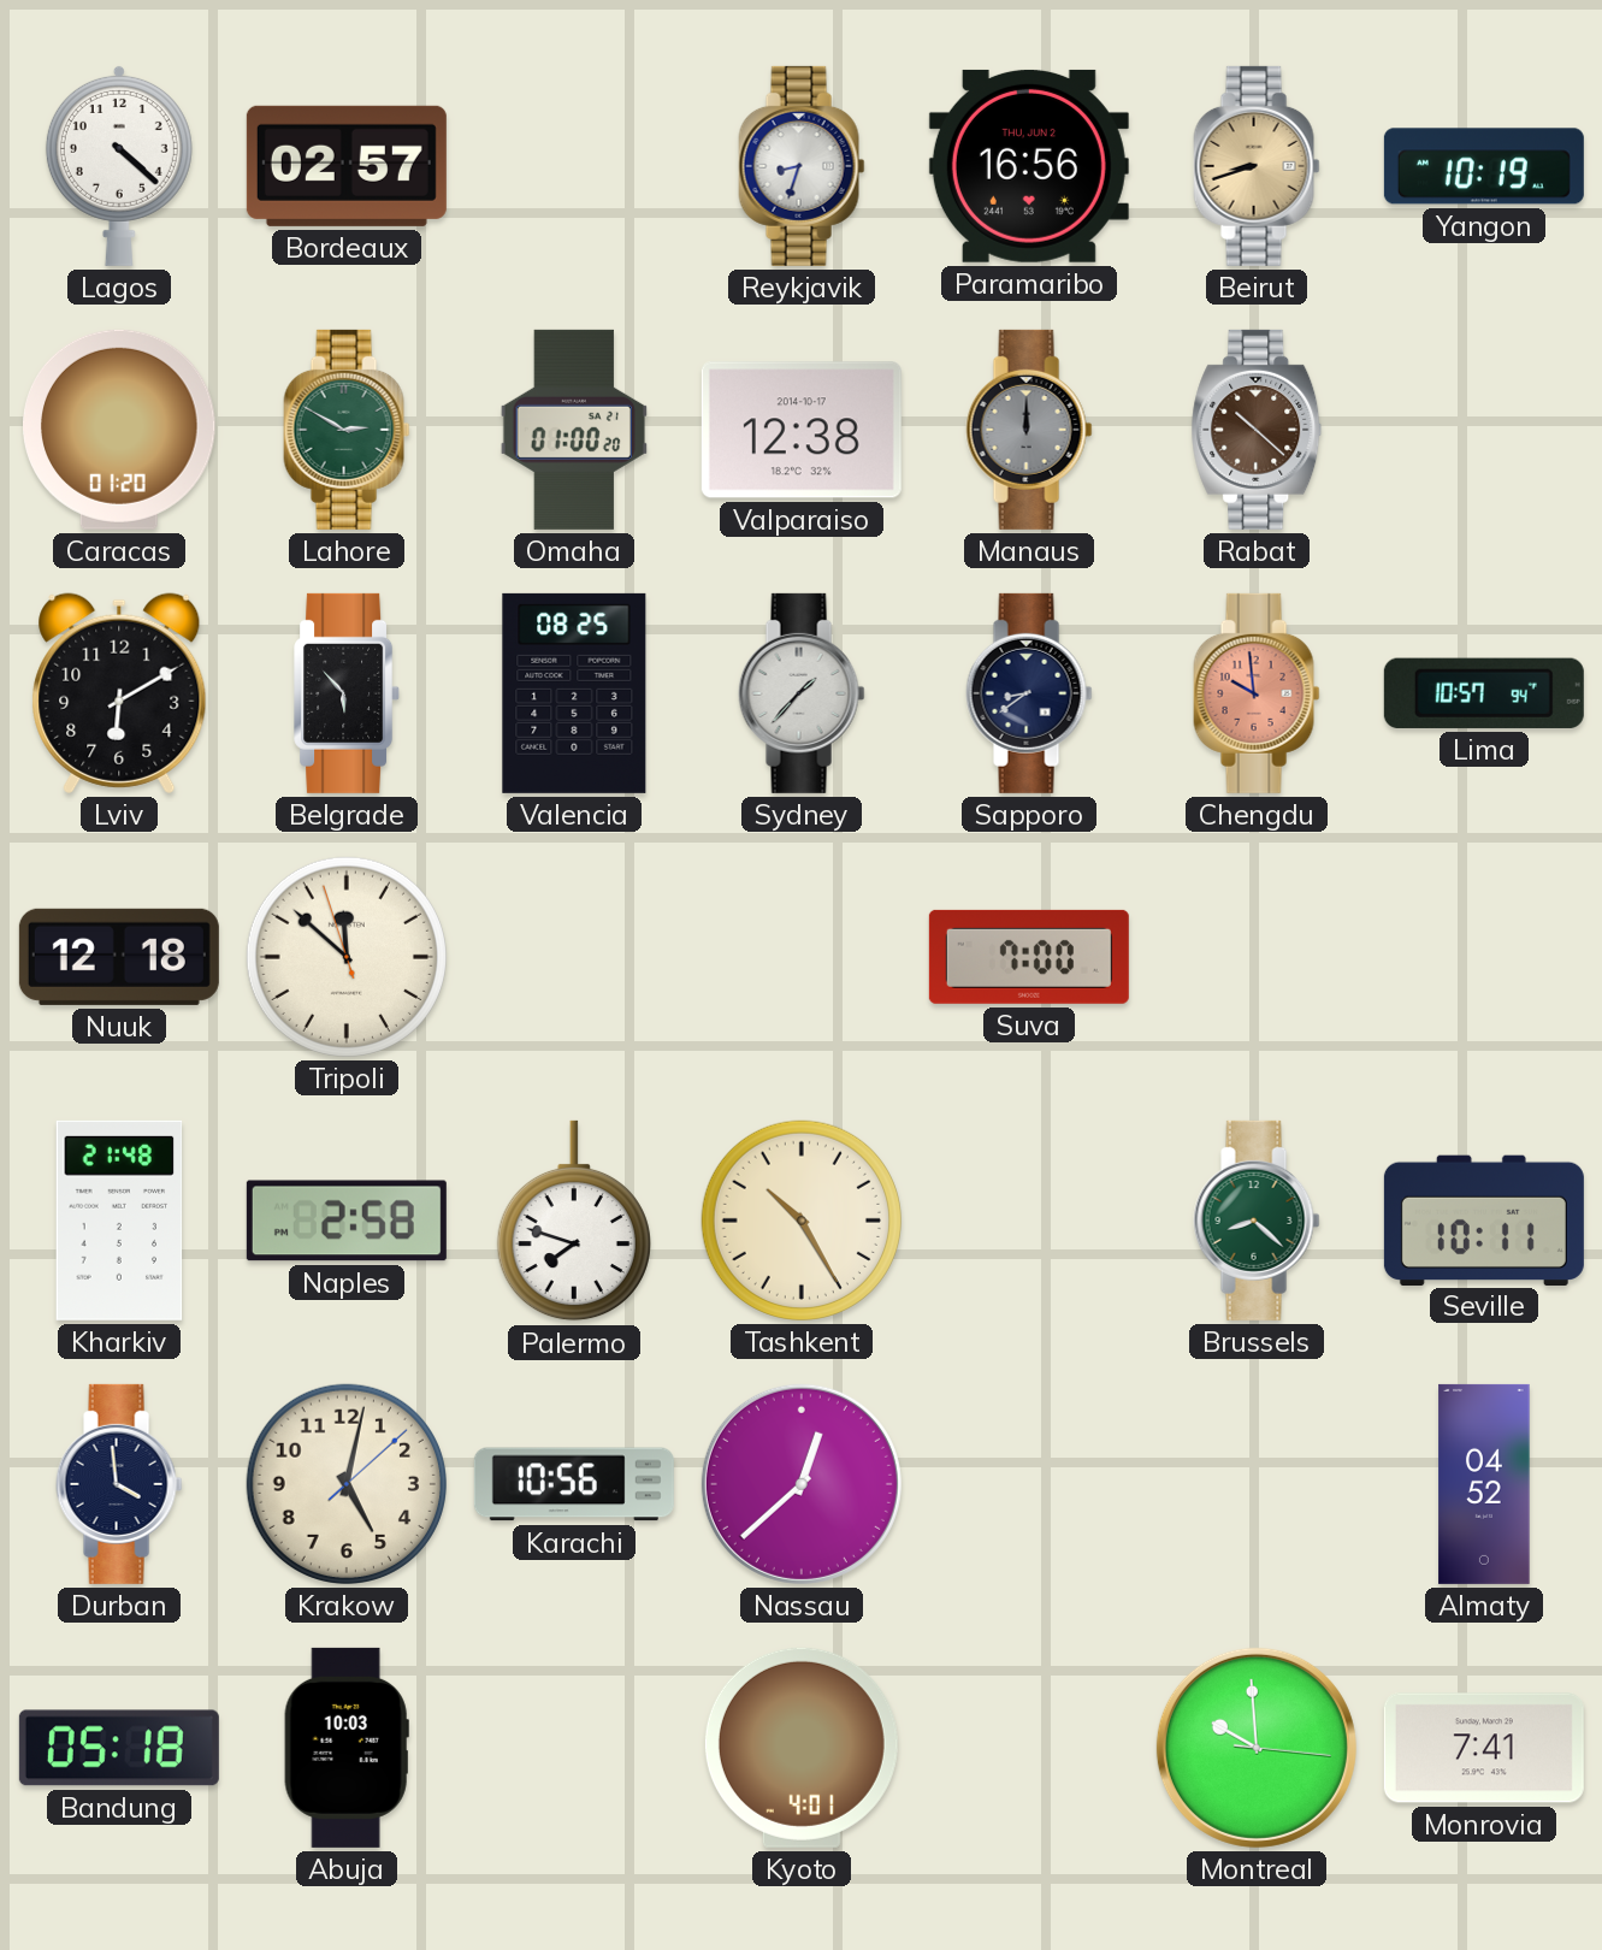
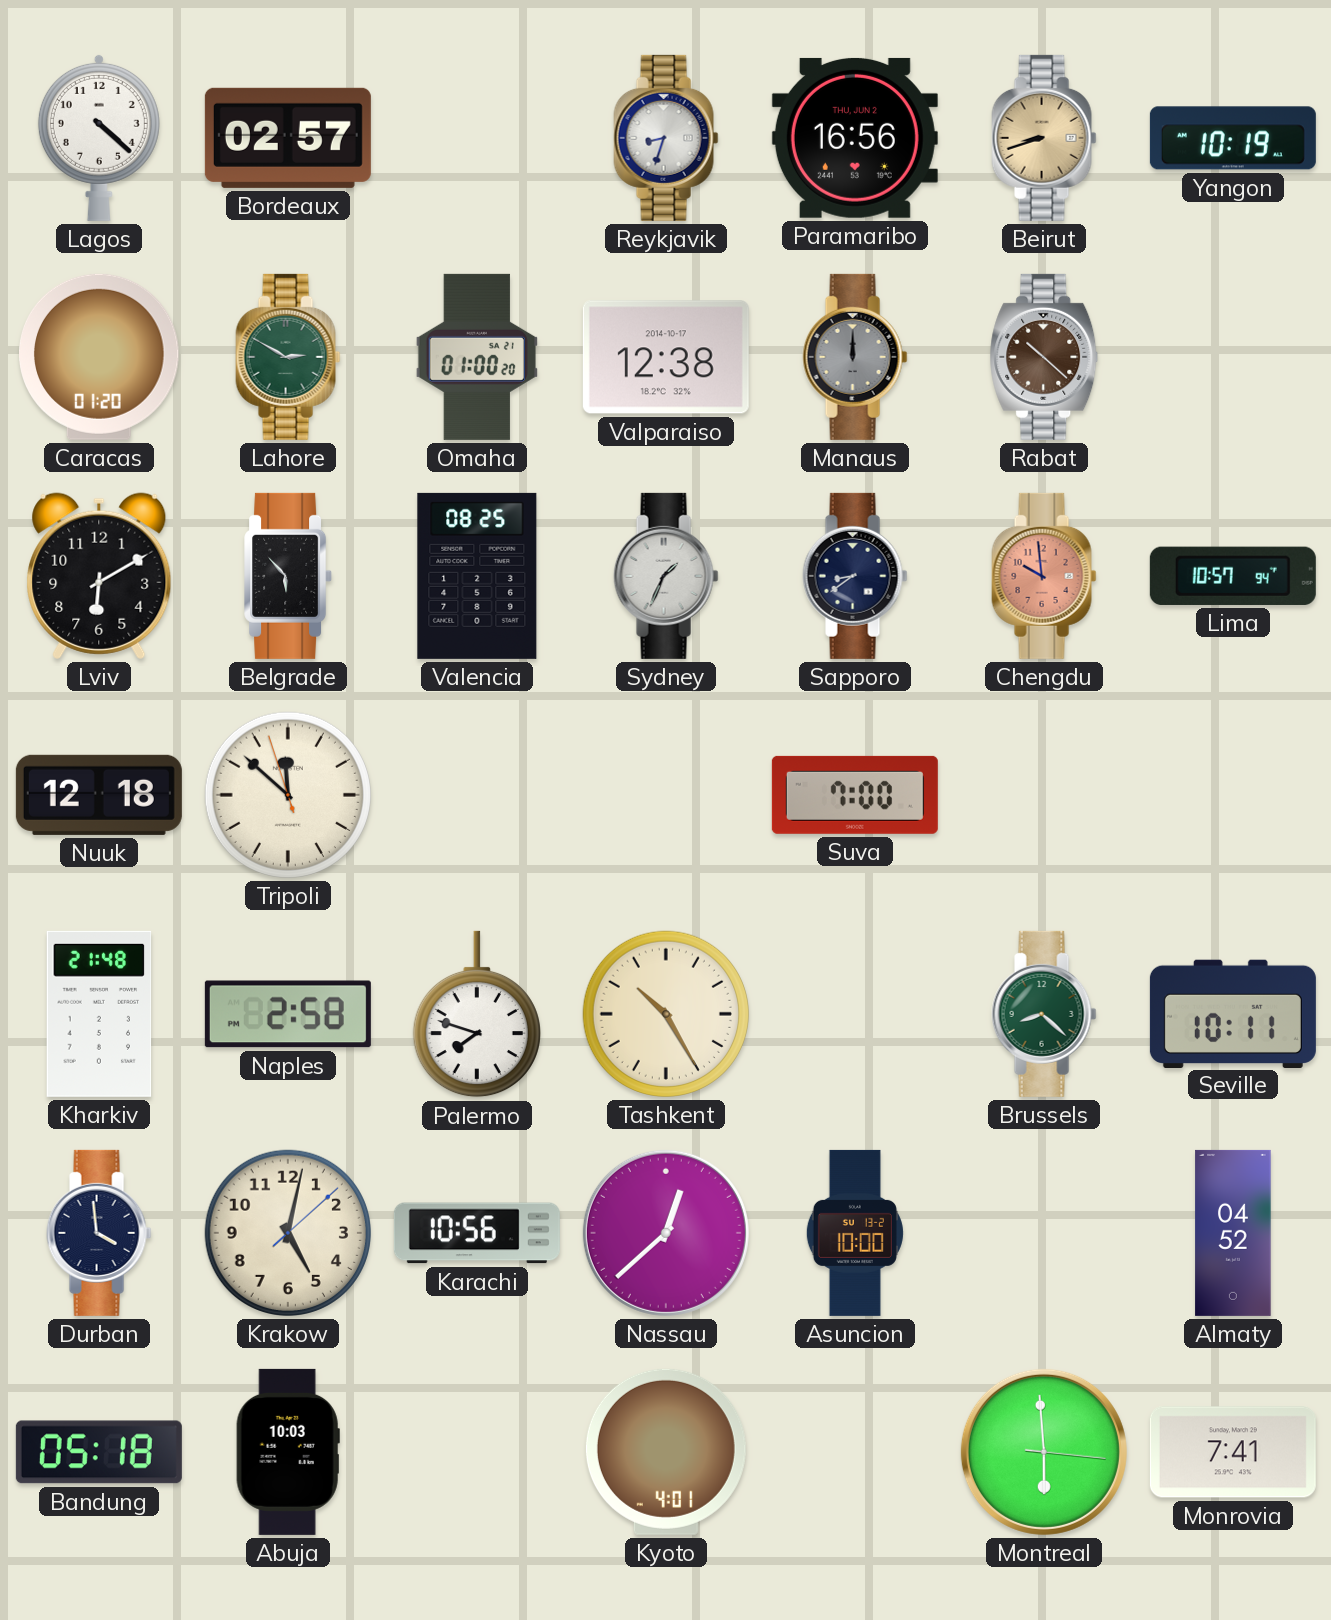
Sydney: 1:37 -> 1:34
Asuncion: none -> 10:00
Montreal: 9:59 -> 5:59
